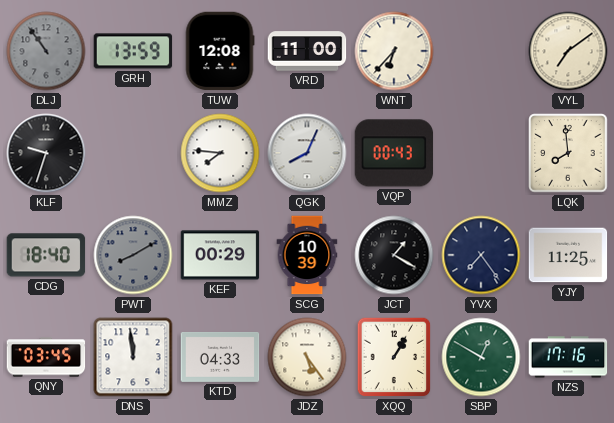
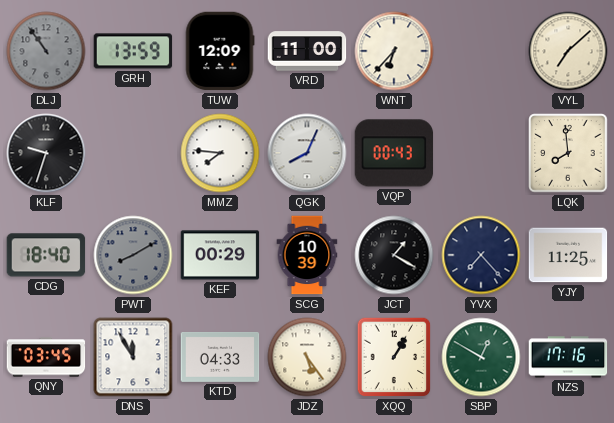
TUW: 12:08 -> 12:09
VYL: 7:09 -> 7:08
YVX: 7:24 -> 7:23
DNS: 11:59 -> 11:55
